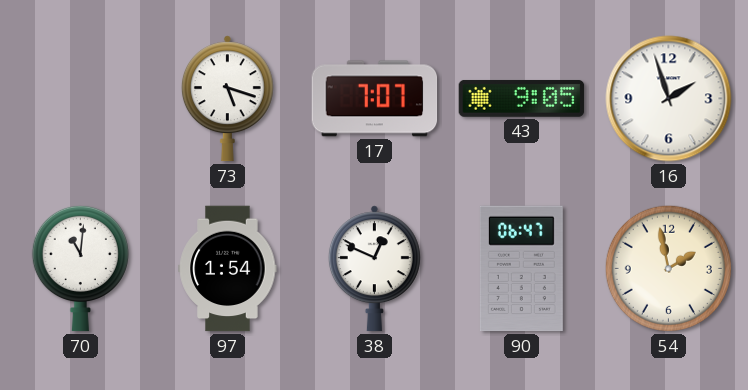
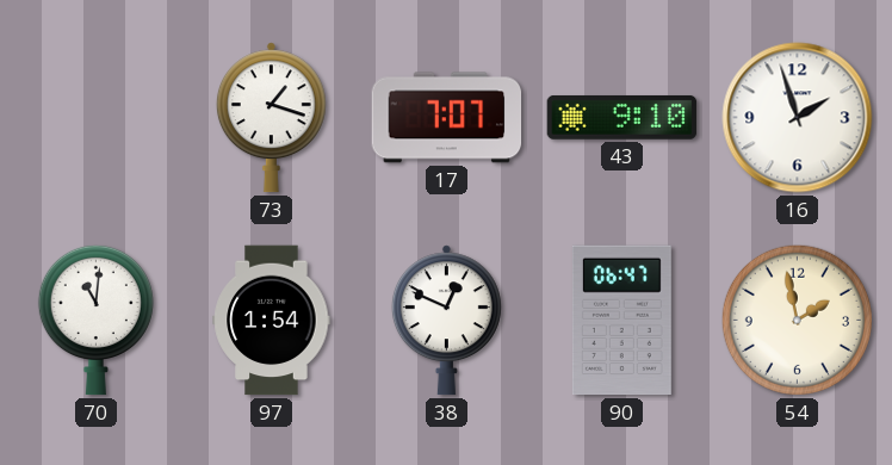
73: 5:18 -> 1:18
43: 9:05 -> 9:10
